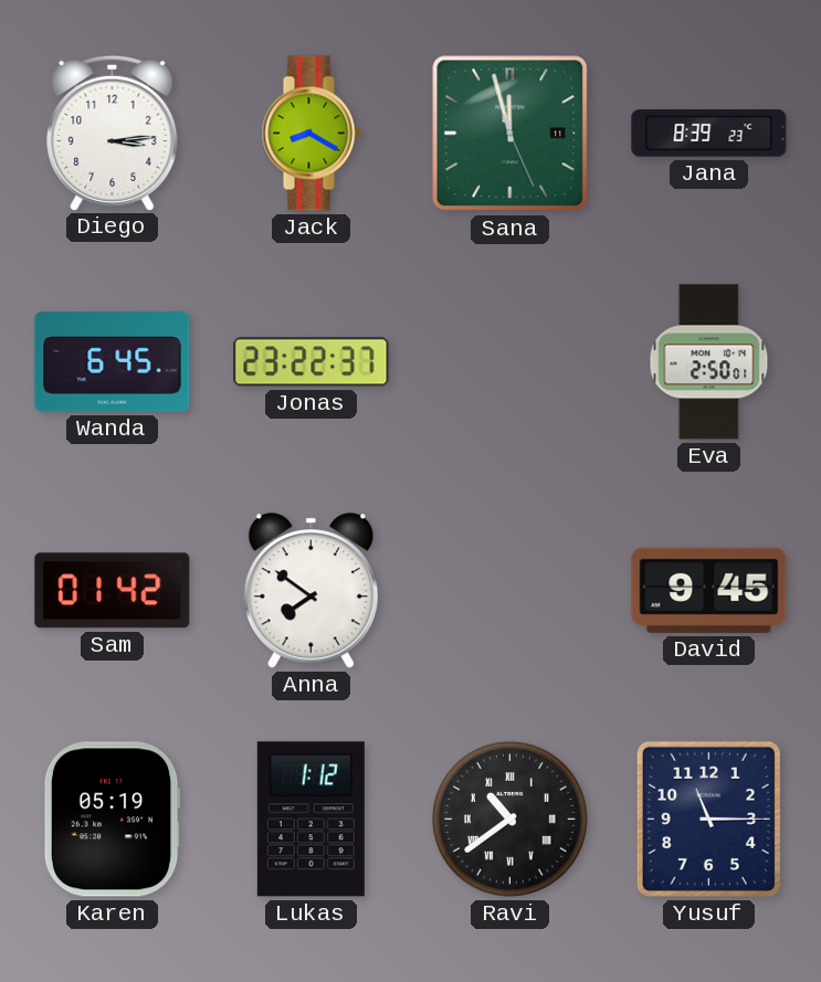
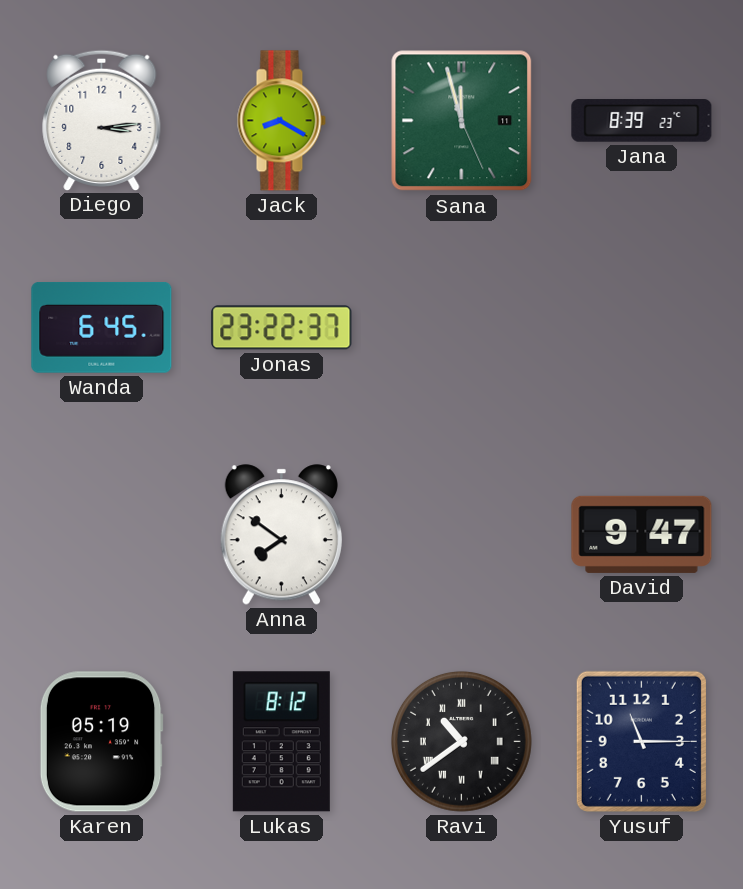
Eva: 2:50 -> none
Sam: 01:42 -> none
David: 9:45 -> 9:47
Lukas: 1:12 -> 8:12
